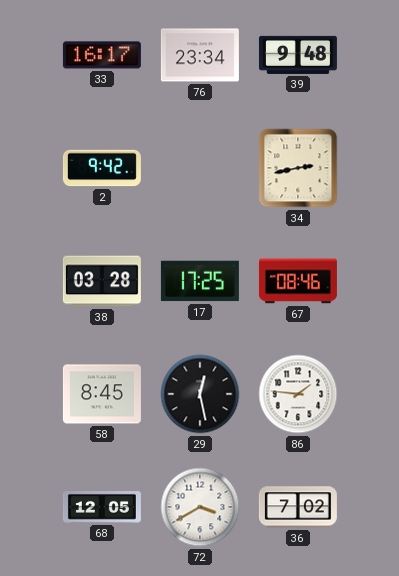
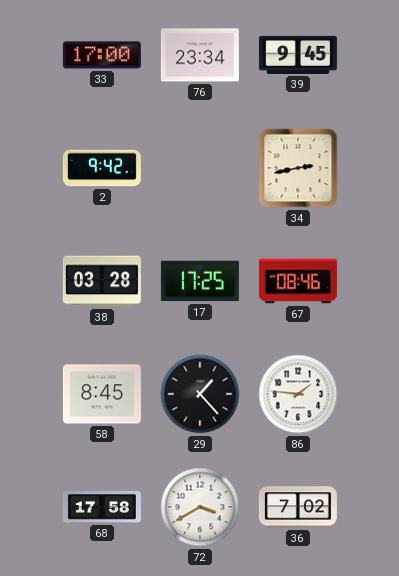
33: 16:17 -> 17:00
39: 9:48 -> 9:45
29: 12:28 -> 1:23
68: 12:05 -> 17:58
